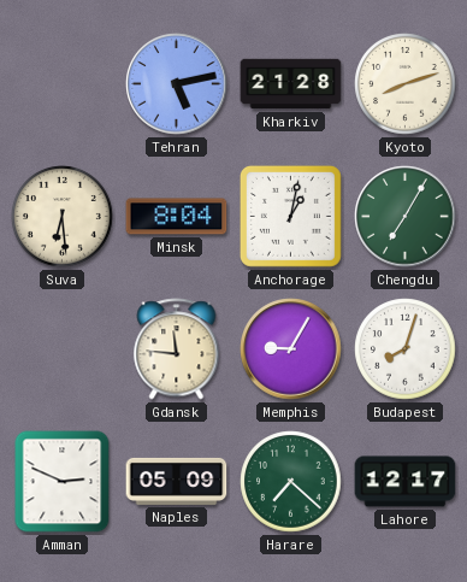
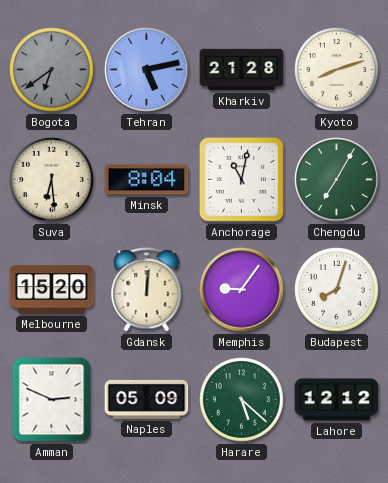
Bogota: none -> 6:39
Anchorage: 1:02 -> 11:02
Melbourne: none -> 15:20
Gdansk: 11:46 -> 12:01
Memphis: 9:05 -> 9:06
Harare: 7:22 -> 5:22
Lahore: 12:17 -> 12:12
